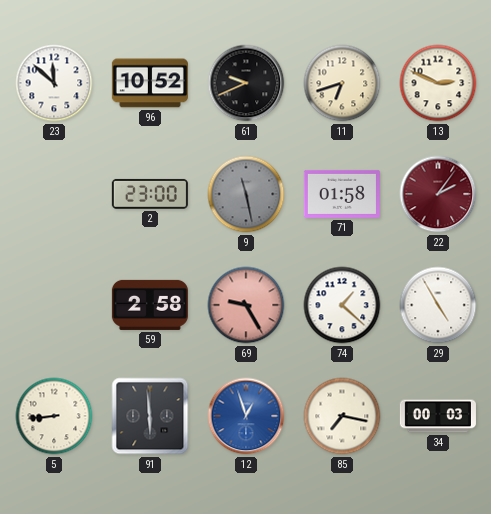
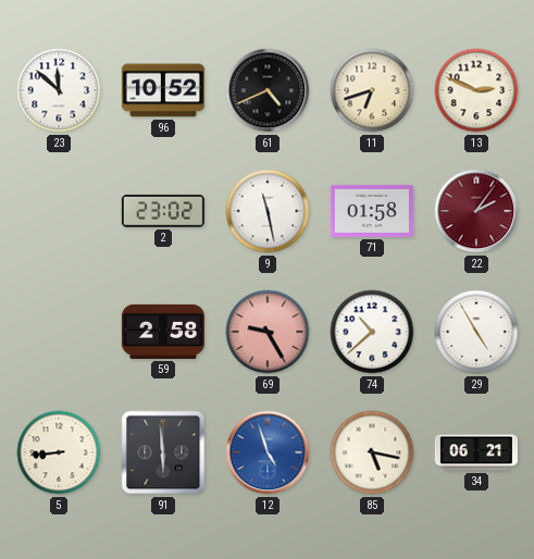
61: 9:41 -> 4:41
2: 23:00 -> 23:02
9 dial: grey -> white
74: 1:22 -> 10:38
12: 12:57 -> 4:57
85: 7:17 -> 5:17
34: 00:03 -> 06:21
